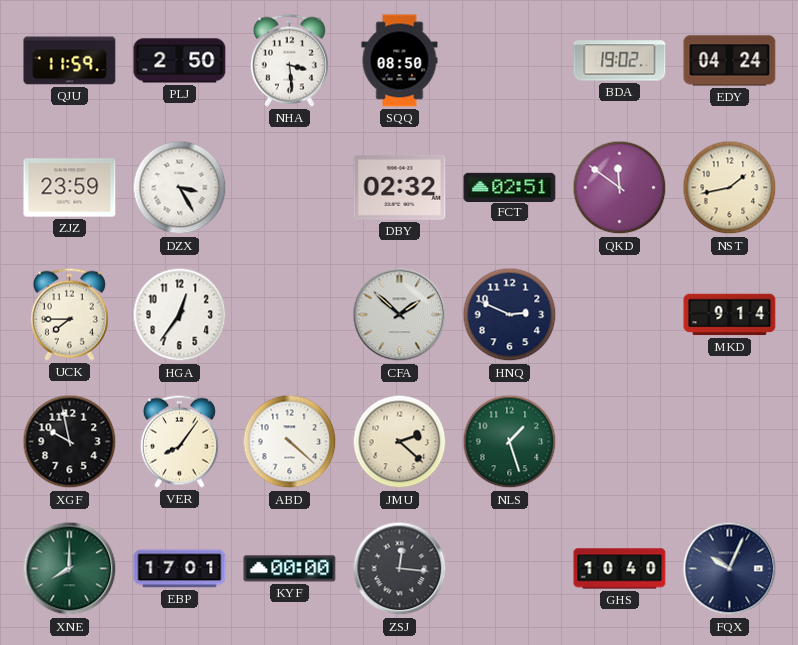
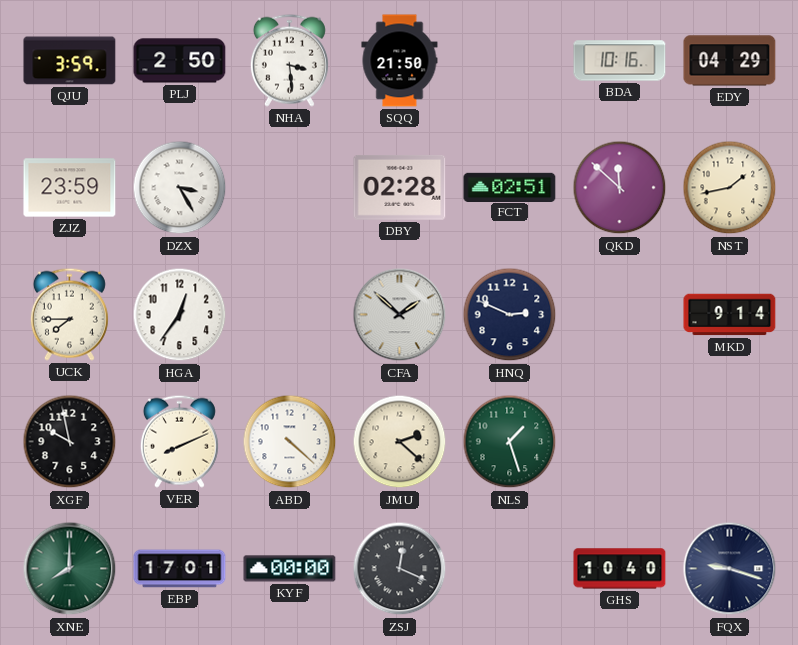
QJU: 11:59 -> 3:59
SQQ: 08:50 -> 21:50
BDA: 19:02 -> 10:16
EDY: 04:24 -> 04:29
DBY: 02:32 -> 02:28
QKD: 11:51 -> 11:52
VER: 8:06 -> 8:11
ZSJ: 12:16 -> 12:19
FQX: 10:04 -> 9:18
